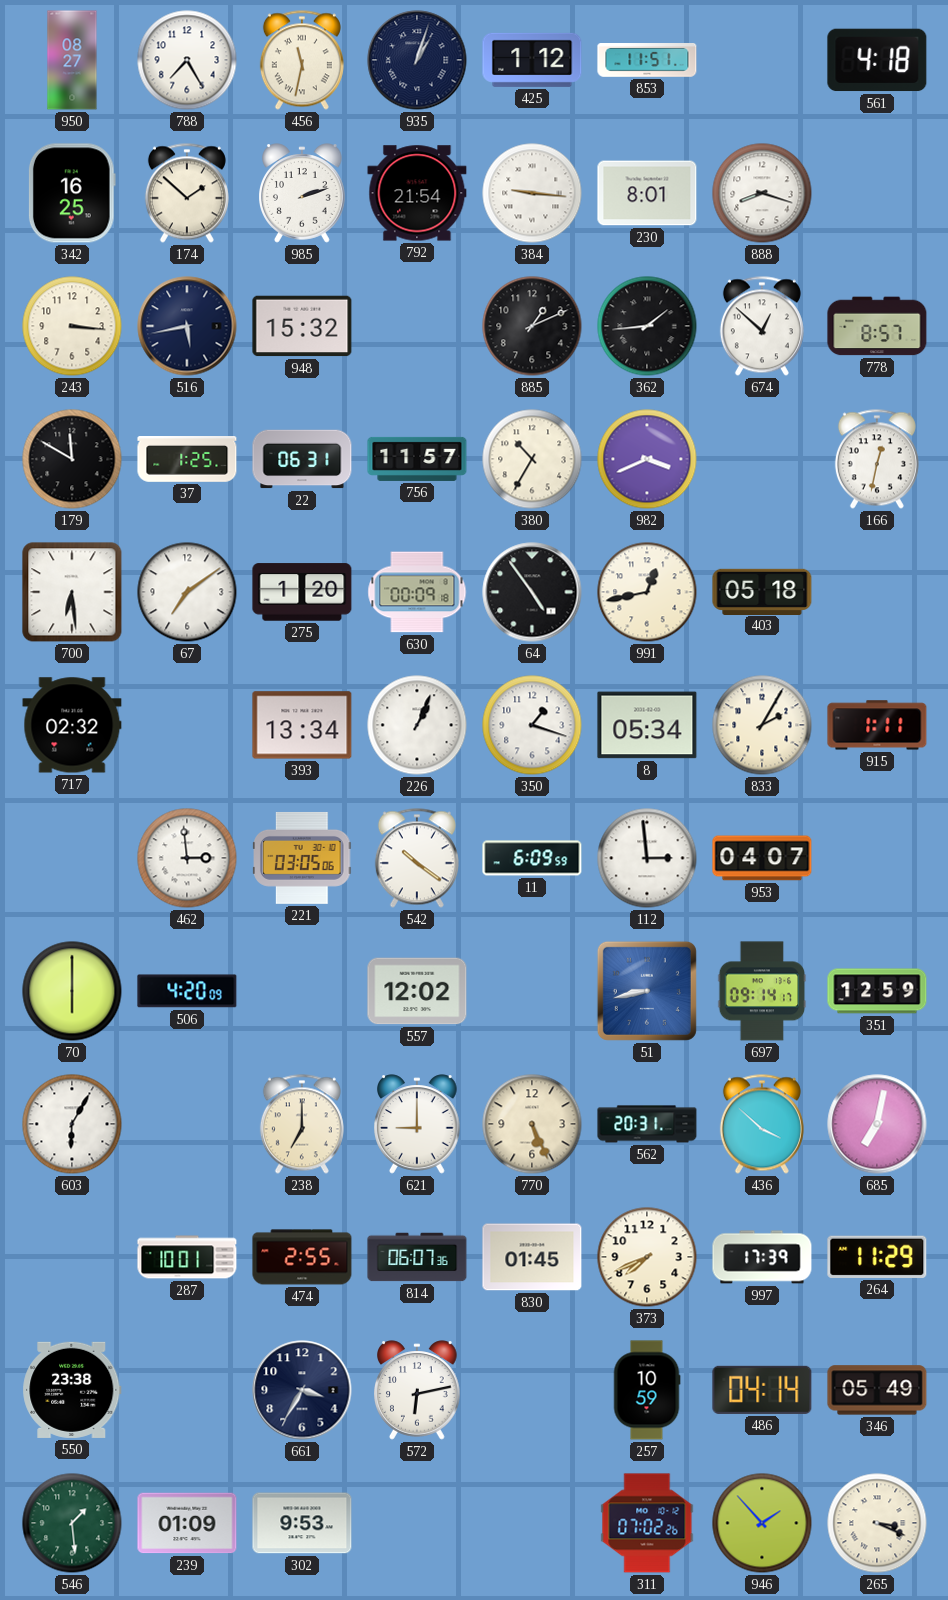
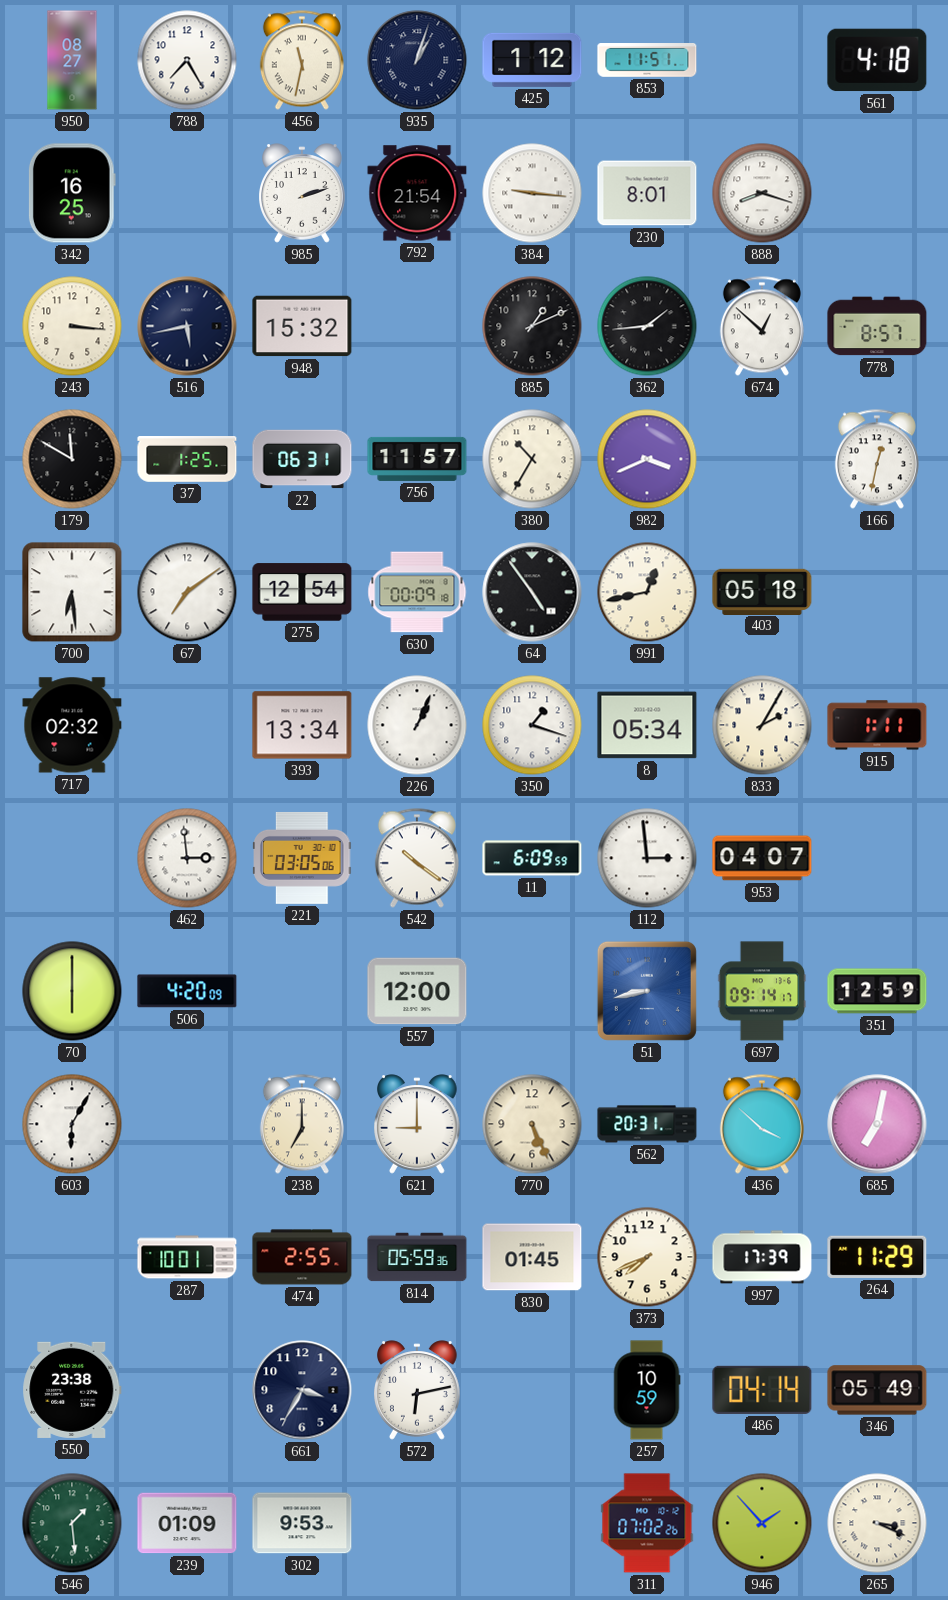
174: 1:52 -> none
275: 1:20 -> 12:54
557: 12:02 -> 12:00
814: 06:07 -> 05:59
